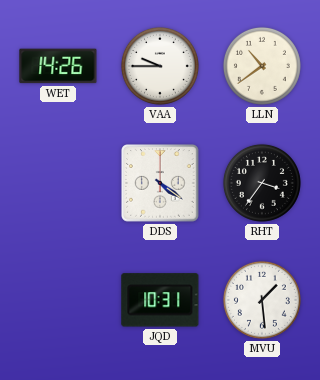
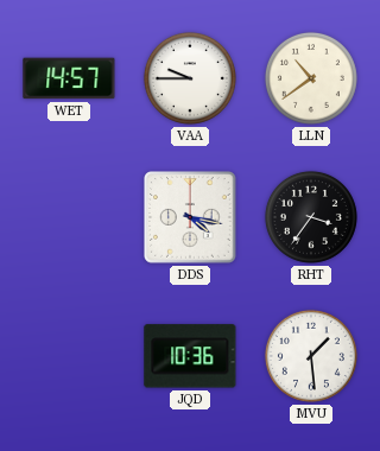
WET: 14:26 -> 14:57
DDS: 4:21 -> 4:17
JQD: 10:31 -> 10:36
